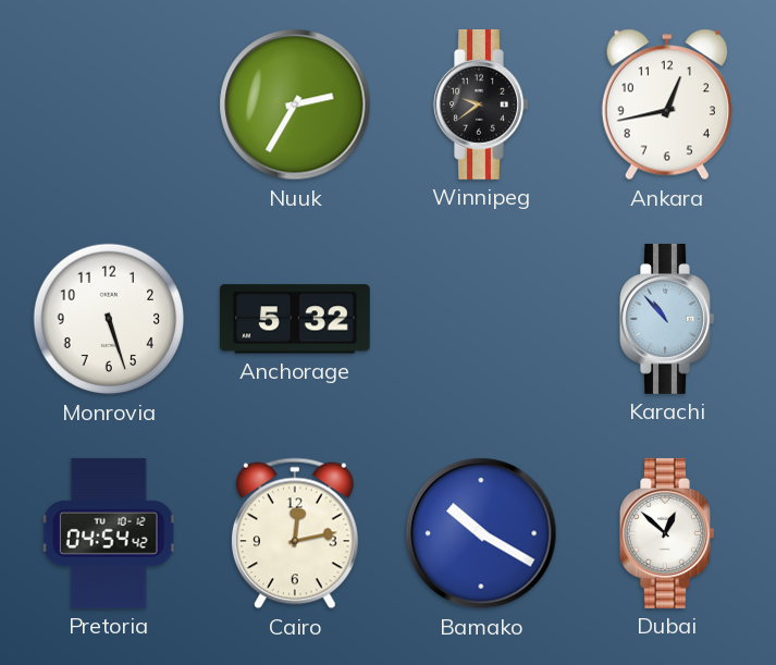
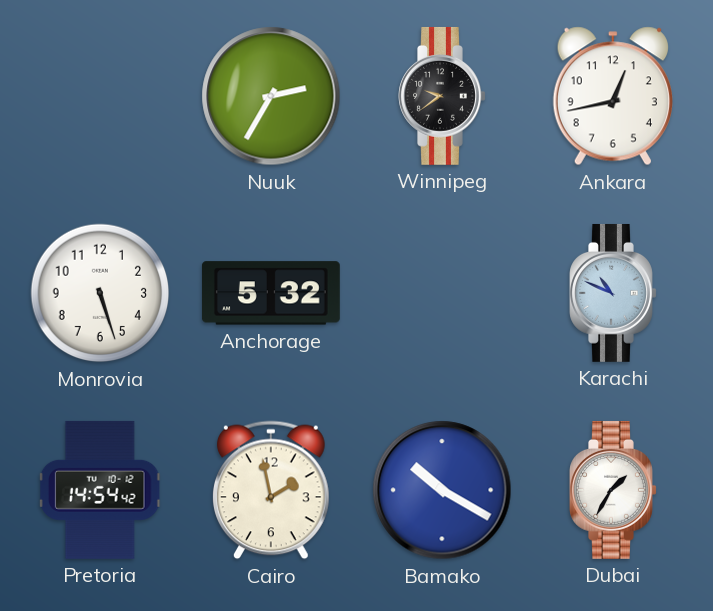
Karachi: 10:53 -> 10:49
Pretoria: 04:54 -> 14:54
Cairo: 12:13 -> 1:58
Dubai: 12:52 -> 1:35
